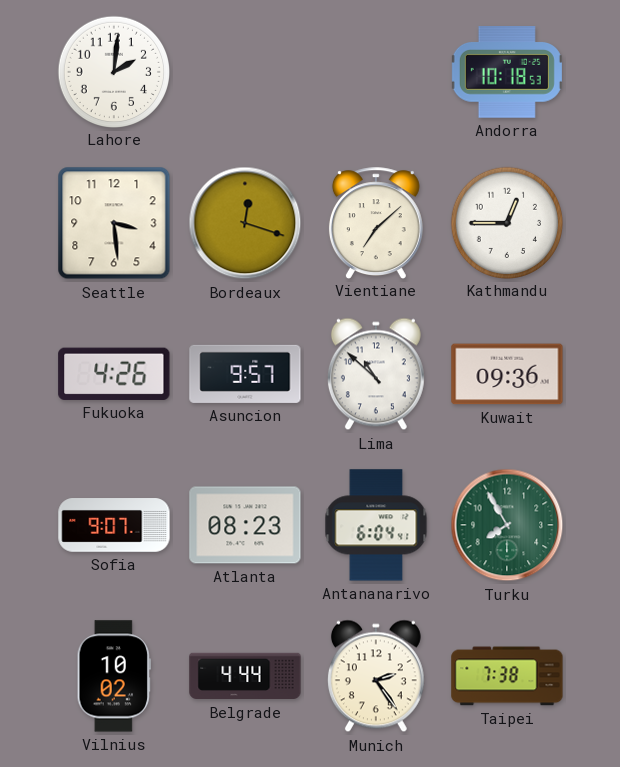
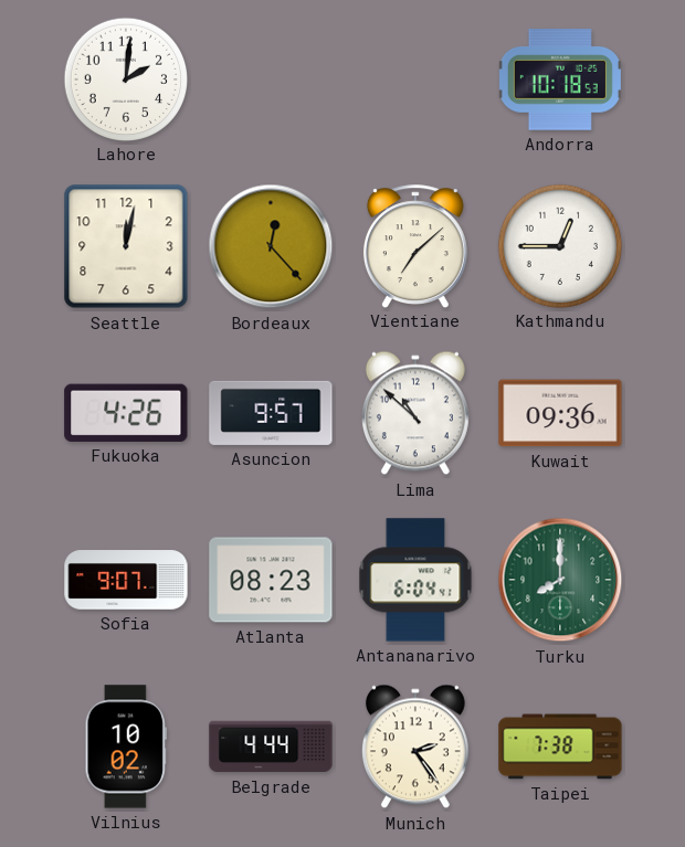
Seattle: 3:29 -> 12:02
Bordeaux: 12:18 -> 12:23
Turku: 7:55 -> 8:00
